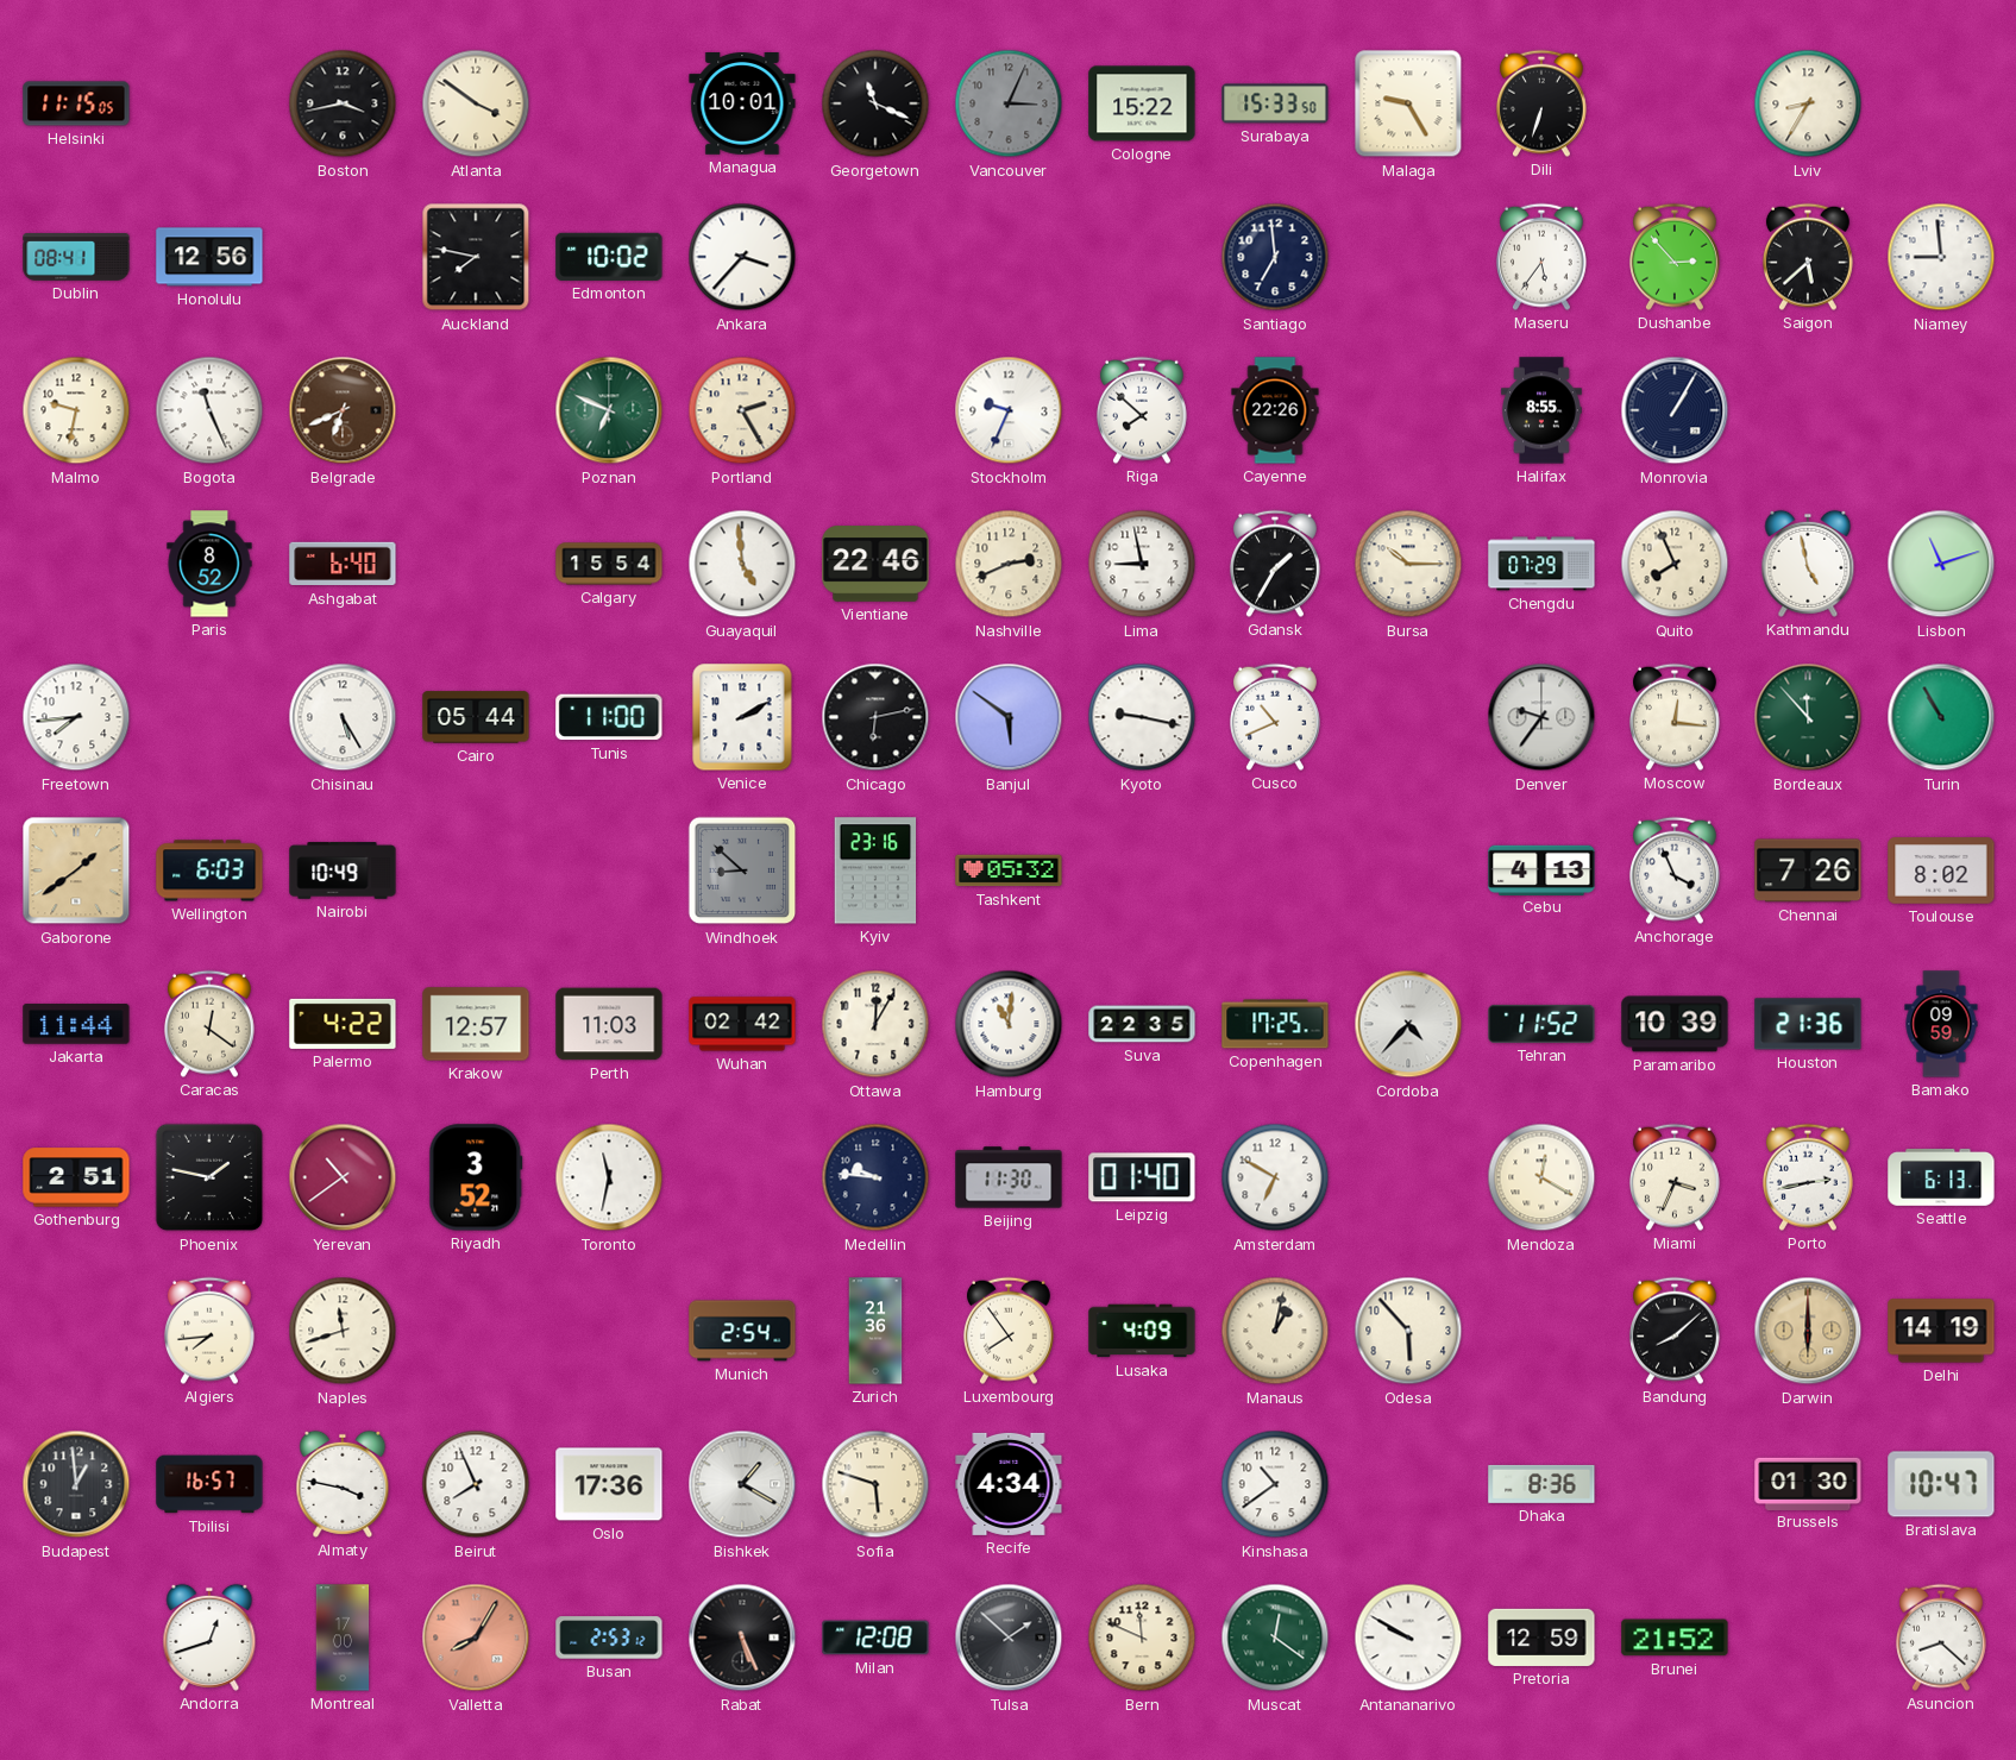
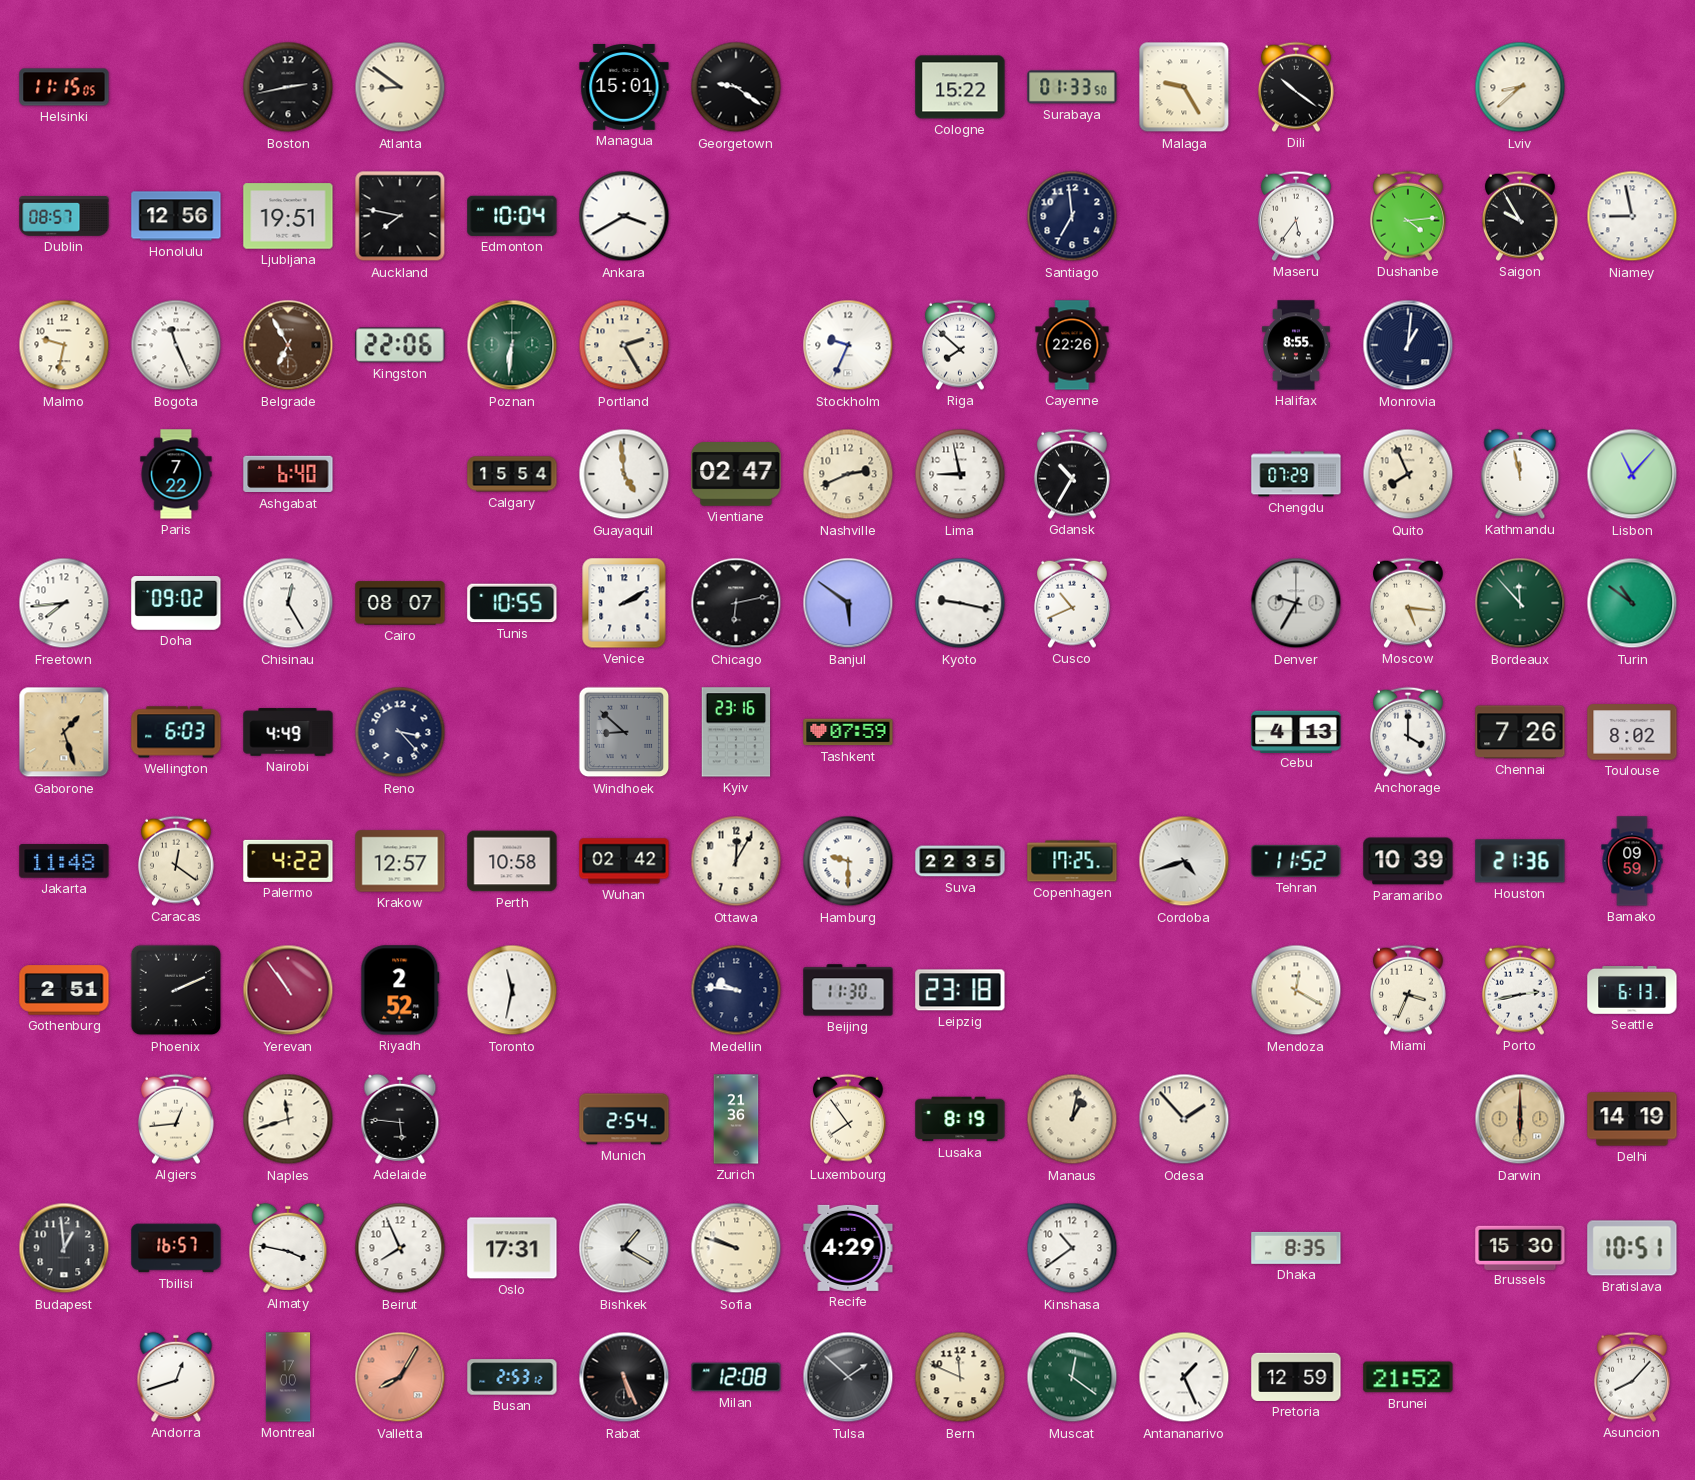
Boston: 3:43 -> 2:43
Atlanta: 3:51 -> 8:51
Managua: 10:01 -> 15:01
Georgetown: 11:19 -> 9:21
Vancouver: 3:04 -> none
Surabaya: 15:33 -> 01:33
Dili: 6:33 -> 10:21
Lviv: 8:35 -> 8:38
Dublin: 08:41 -> 08:57
Ljubljana: none -> 19:51
Edmonton: 10:02 -> 10:04
Ankara: 3:37 -> 3:40
Dushanbe: 2:53 -> 4:14
Saigon: 5:38 -> 9:55
Niamey: 8:59 -> 8:58
Belgrade: 6:41 -> 6:55
Kingston: none -> 22:06
Poznan: 6:49 -> 6:31
Monrovia: 1:05 -> 1:01
Paris: 8:52 -> 7:22
Vientiane: 22:46 -> 02:47
Gdansk: 1:35 -> 10:35
Bursa: 10:15 -> none
Kathmandu: 4:58 -> 11:58
Lisbon: 11:12 -> 11:07
Doha: none -> 09:02
Chisinau: 5:25 -> 12:25
Cairo: 05:44 -> 08:07
Tunis: 11:00 -> 10:55
Denver: 9:36 -> 9:35
Moscow: 12:16 -> 5:16
Turin: 10:55 -> 10:51
Gaborone: 1:39 -> 1:27
Nairobi: 10:49 -> 4:49
Reno: none -> 3:23
Tashkent: 05:32 -> 07:59
Anchorage: 3:56 -> 4:00
Jakarta: 11:44 -> 11:48
Perth: 11:03 -> 10:58
Hamburg: 11:01 -> 9:30
Cordoba: 4:37 -> 4:42
Phoenix: 1:47 -> 2:11
Yerevan: 10:39 -> 10:54
Riyadh: 3:52 -> 2:52
Leipzig: 01:40 -> 23:18
Amsterdam: 6:50 -> none
Algiers: 7:44 -> 12:44
Adelaide: none -> 5:46
Lusaka: 4:09 -> 8:19
Odesa: 5:53 -> 1:53
Bandung: 8:08 -> none
Oslo: 17:36 -> 17:31
Sofia: 5:48 -> 9:48
Recife: 4:34 -> 4:29
Dhaka: 8:36 -> 8:35
Brussels: 01:30 -> 15:30
Bratislava: 10:47 -> 10:51
Antananarivo: 9:50 -> 1:26
Asuncion: 8:22 -> 8:07
